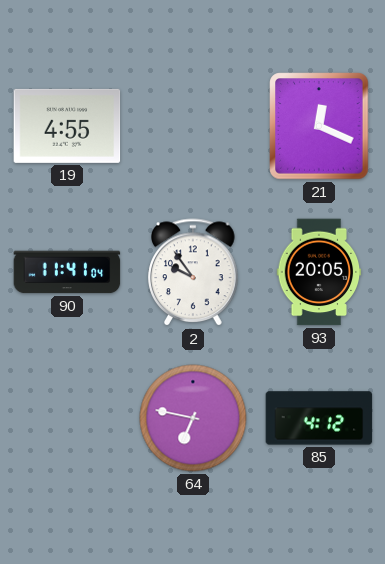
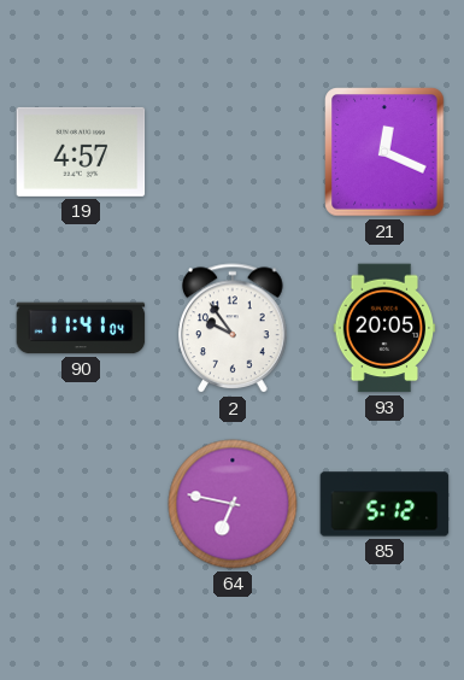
19: 4:55 -> 4:57
85: 4:12 -> 5:12
